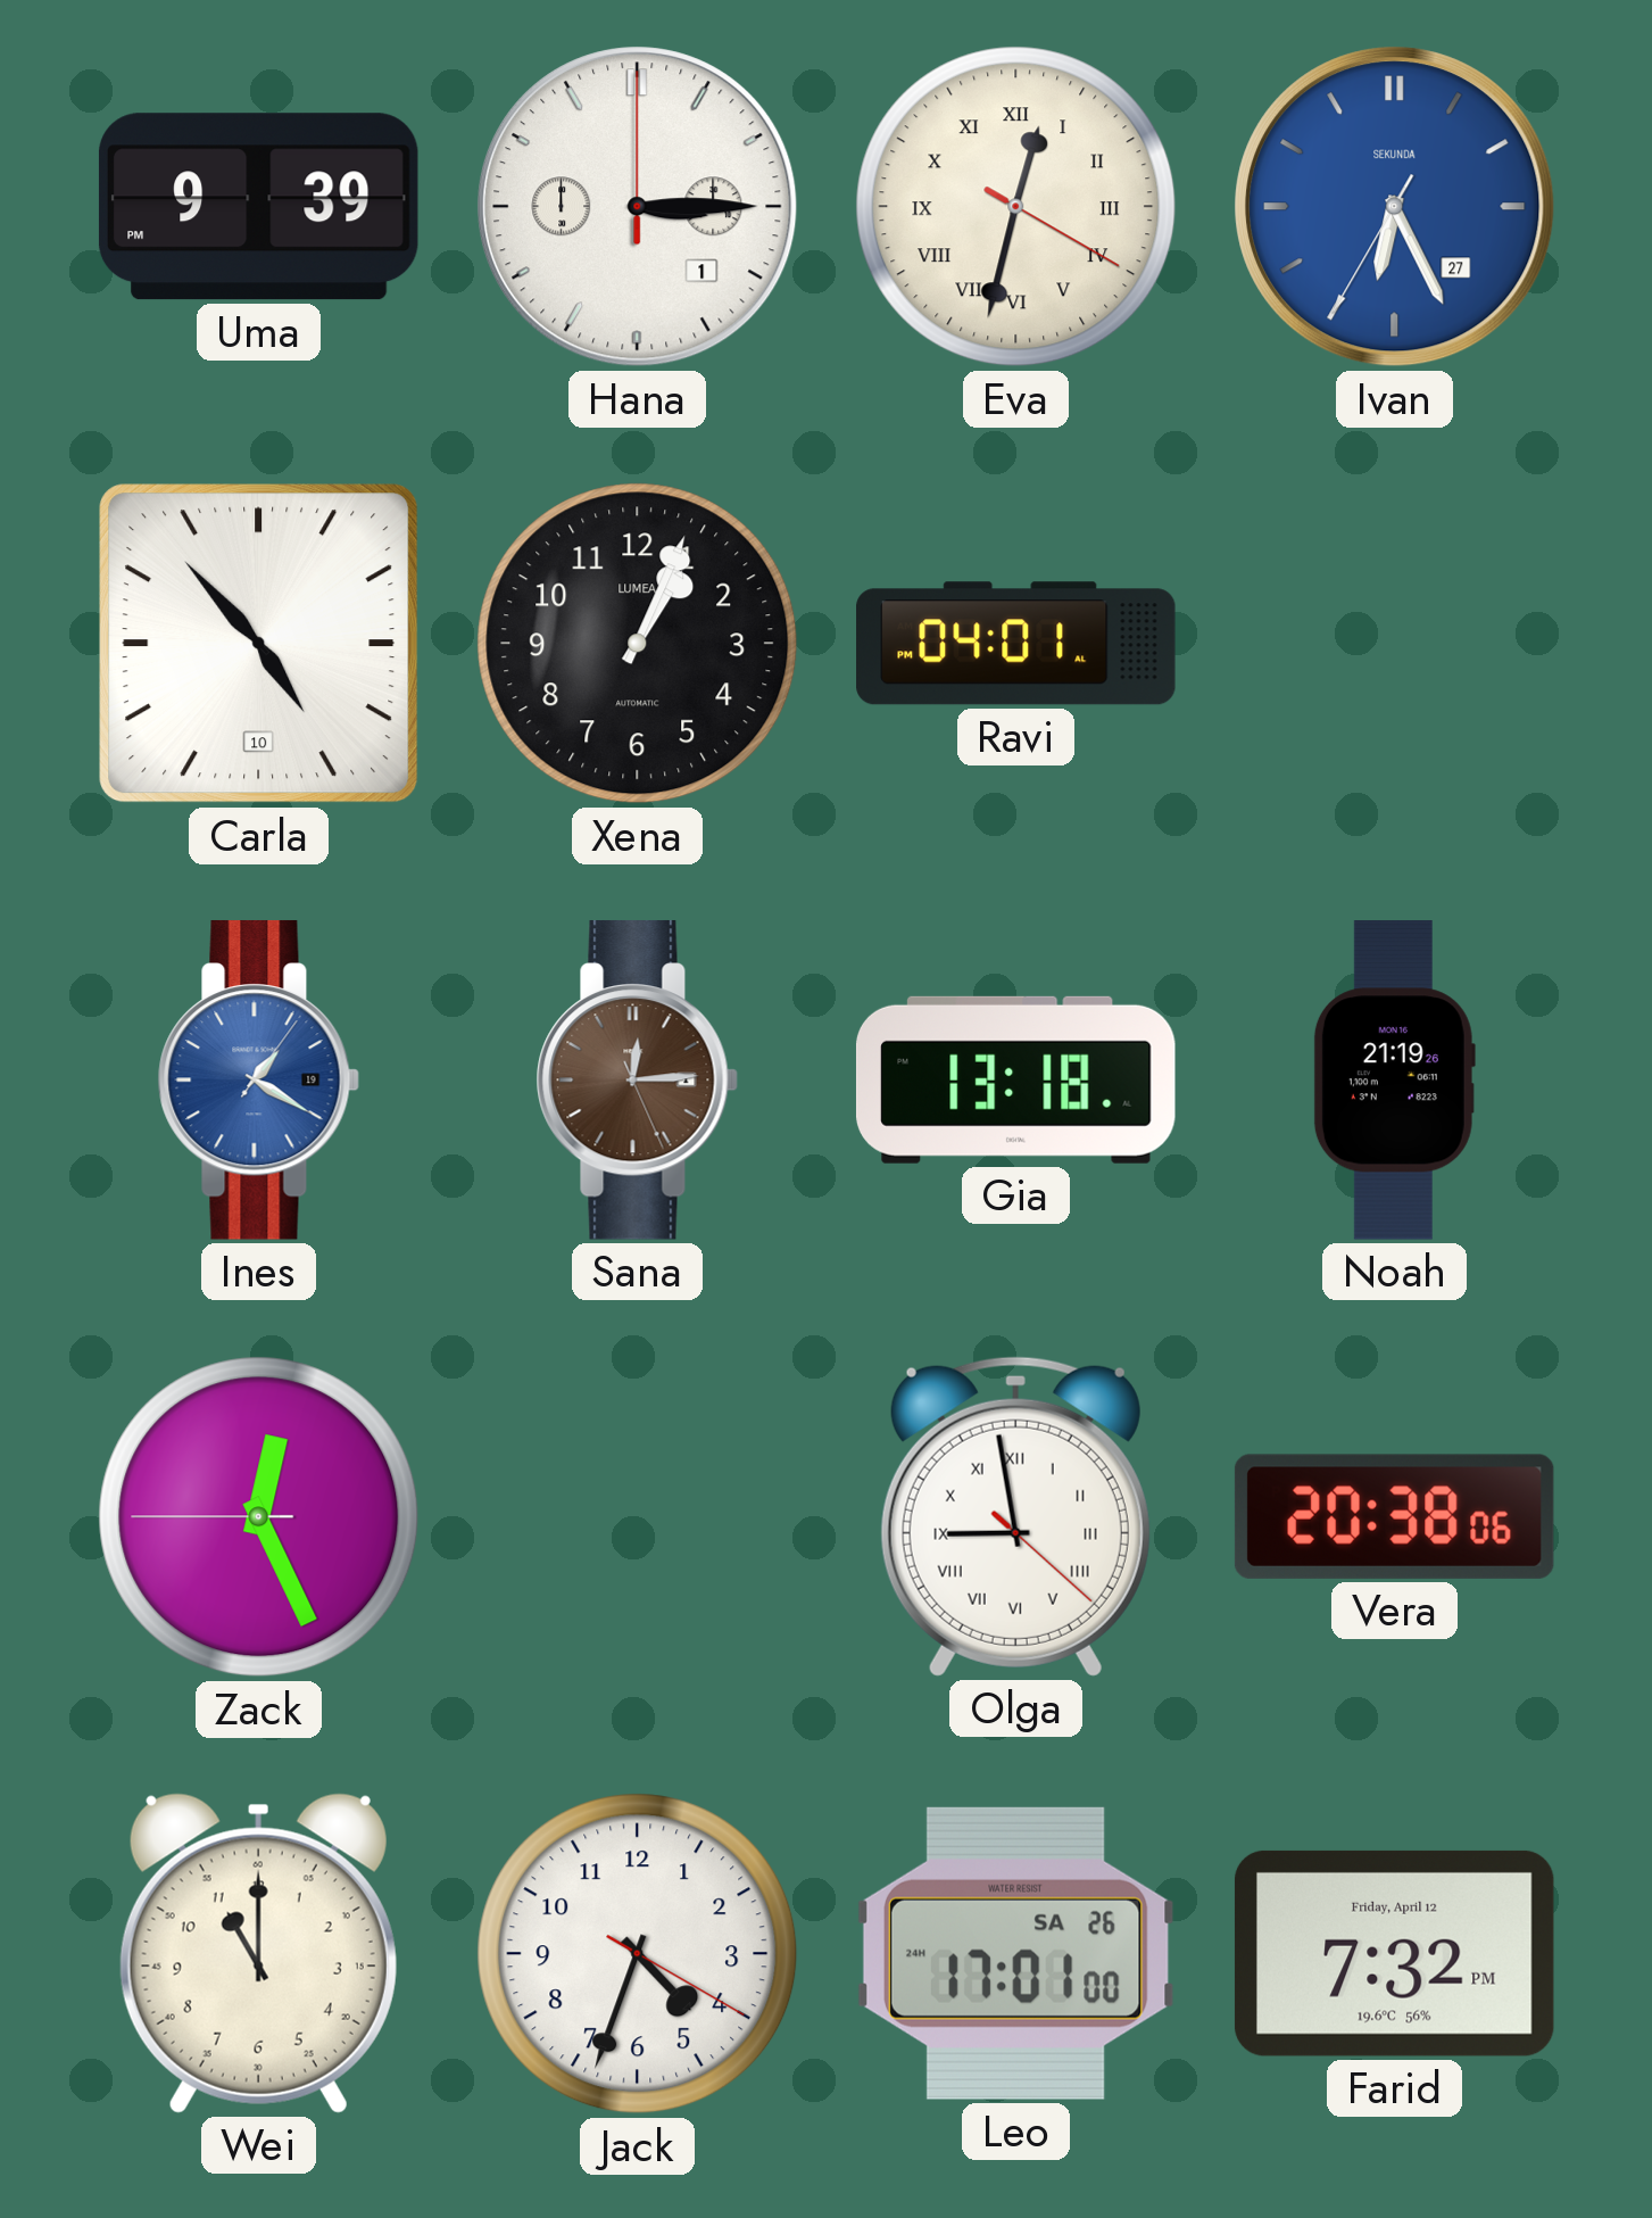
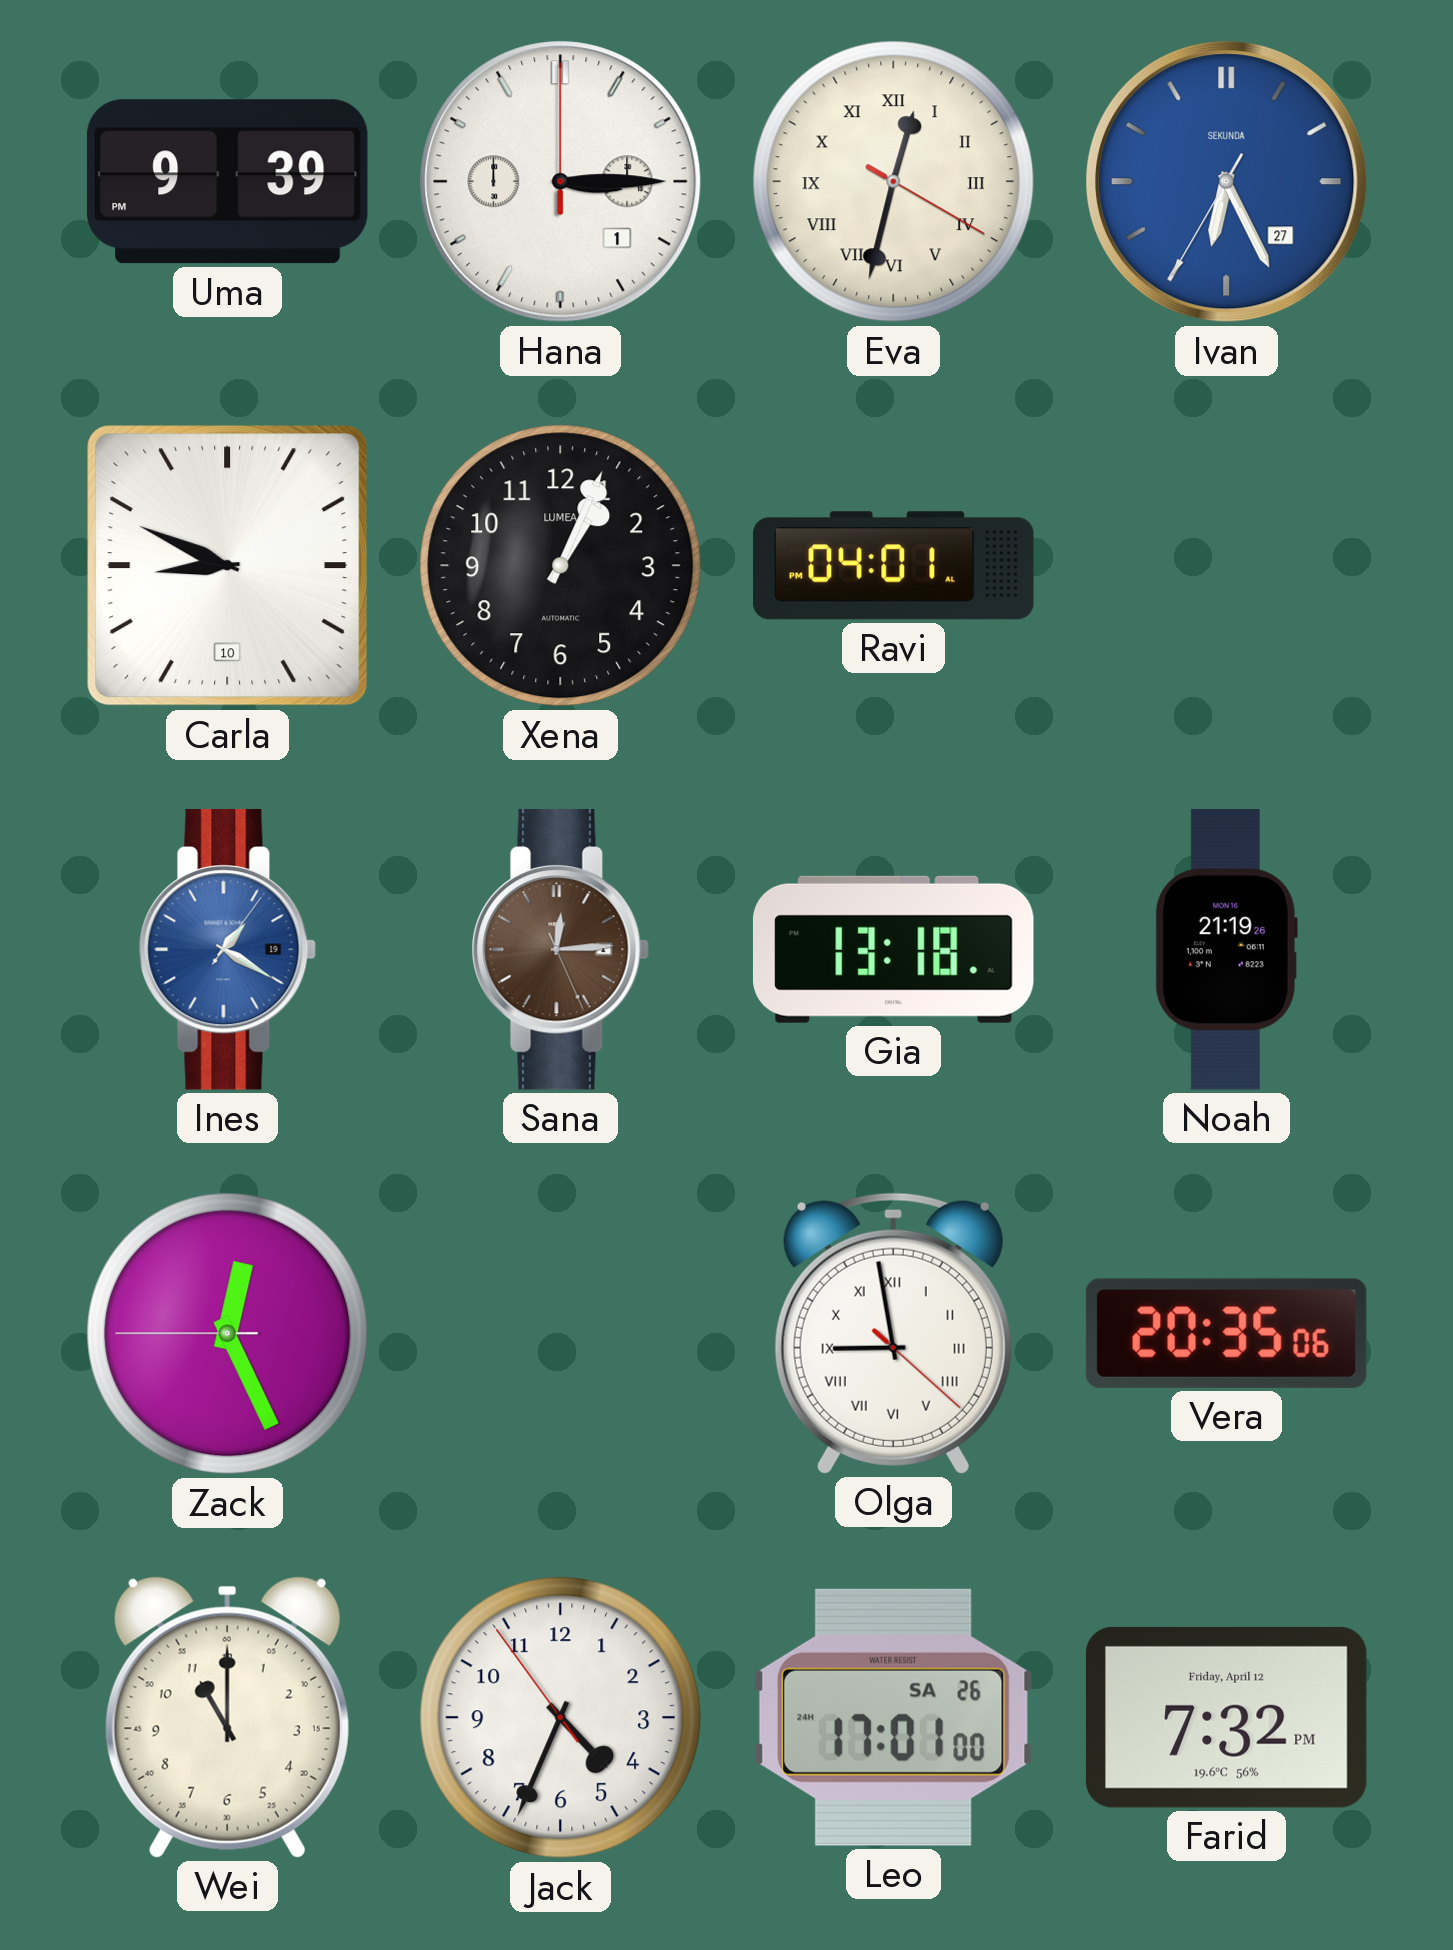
Carla: 4:53 -> 8:49
Vera: 20:38 -> 20:35
Jack: 4:33:20 -> 4:33:54
